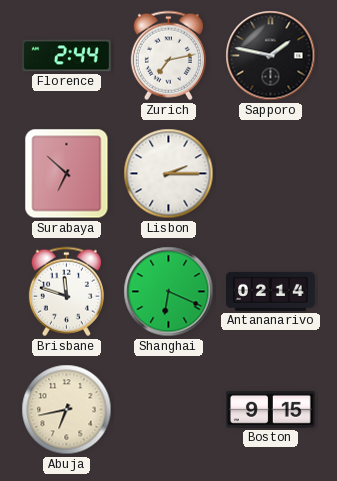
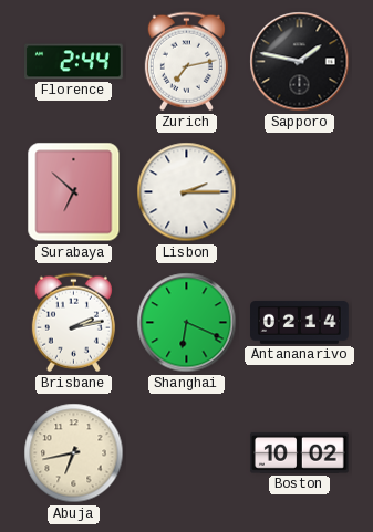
Brisbane: 11:48 -> 2:13
Boston: 9:15 -> 10:02
